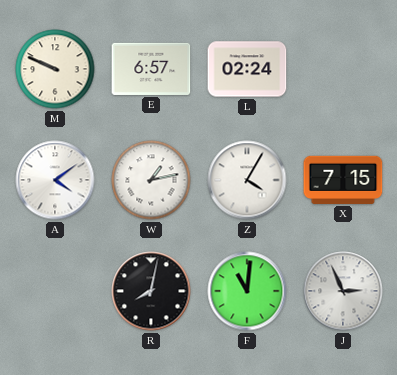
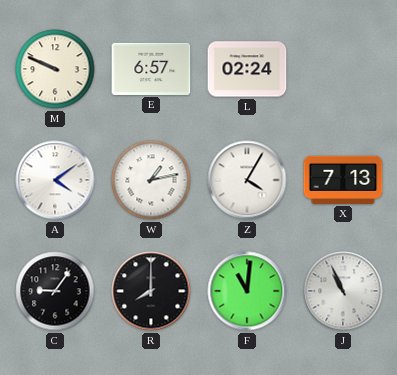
X: 7:15 -> 7:13
C: none -> 9:06
R: 8:02 -> 8:00
J: 2:56 -> 10:56
